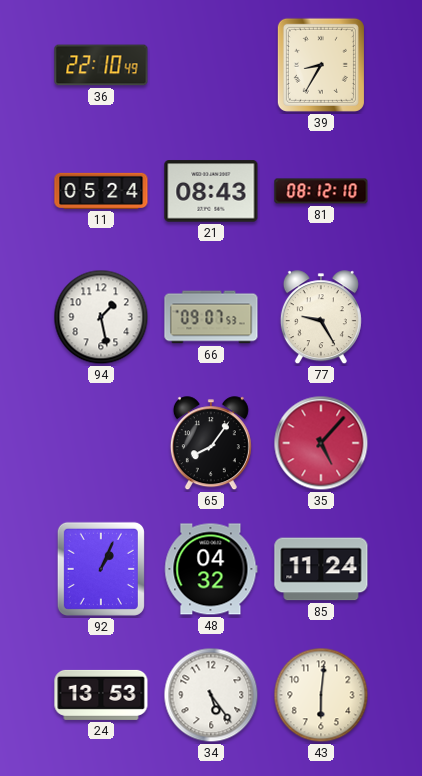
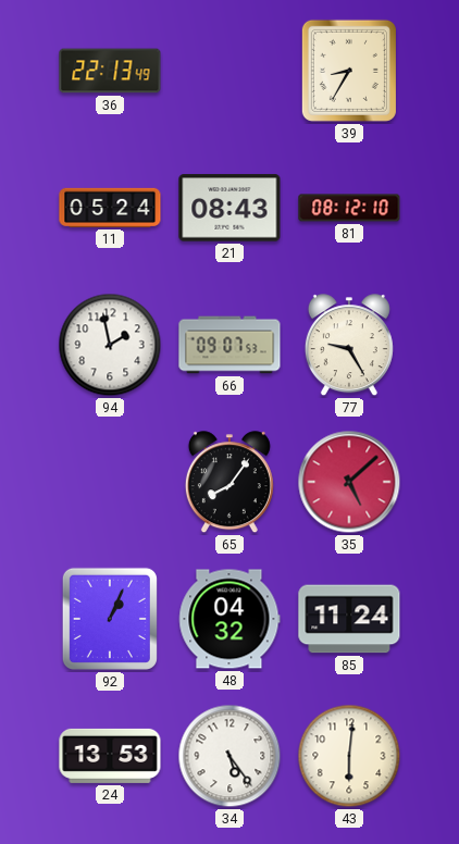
36: 22:10 -> 22:13
94: 1:28 -> 1:58
35: 5:07 -> 5:08
